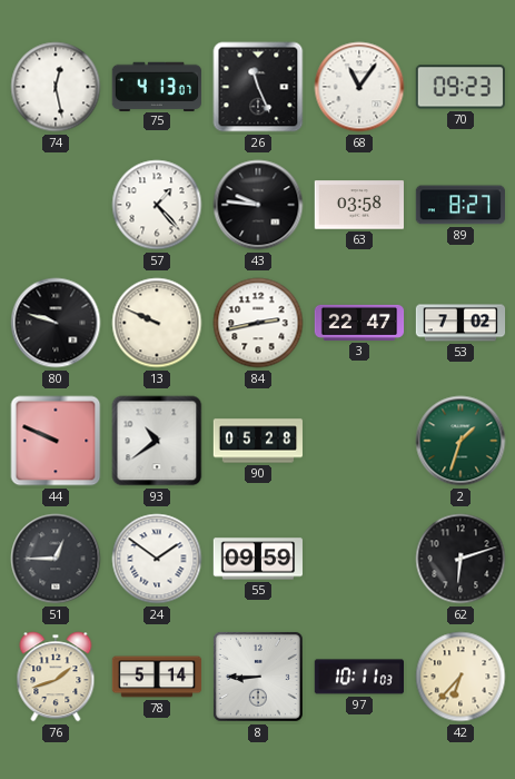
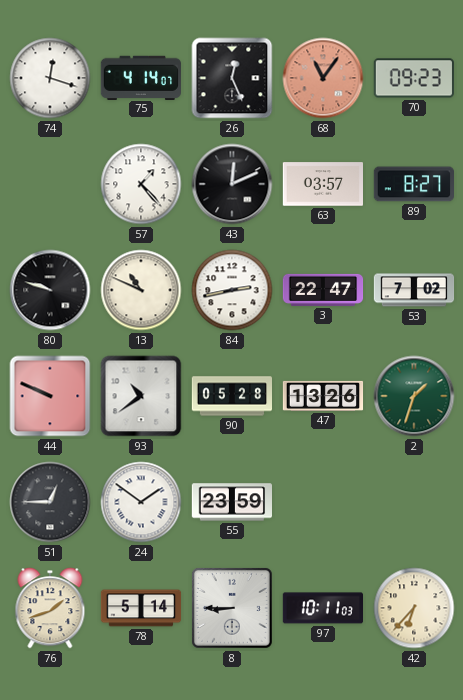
74: 12:28 -> 12:18
75: 4:13 -> 4:14
26: 11:26 -> 12:26
68 dial: white -> salmon
43: 9:46 -> 12:11
63: 03:58 -> 03:57
13: 9:49 -> 10:49
47: none -> 13:26
55: 09:59 -> 23:59
62: 6:12 -> none
